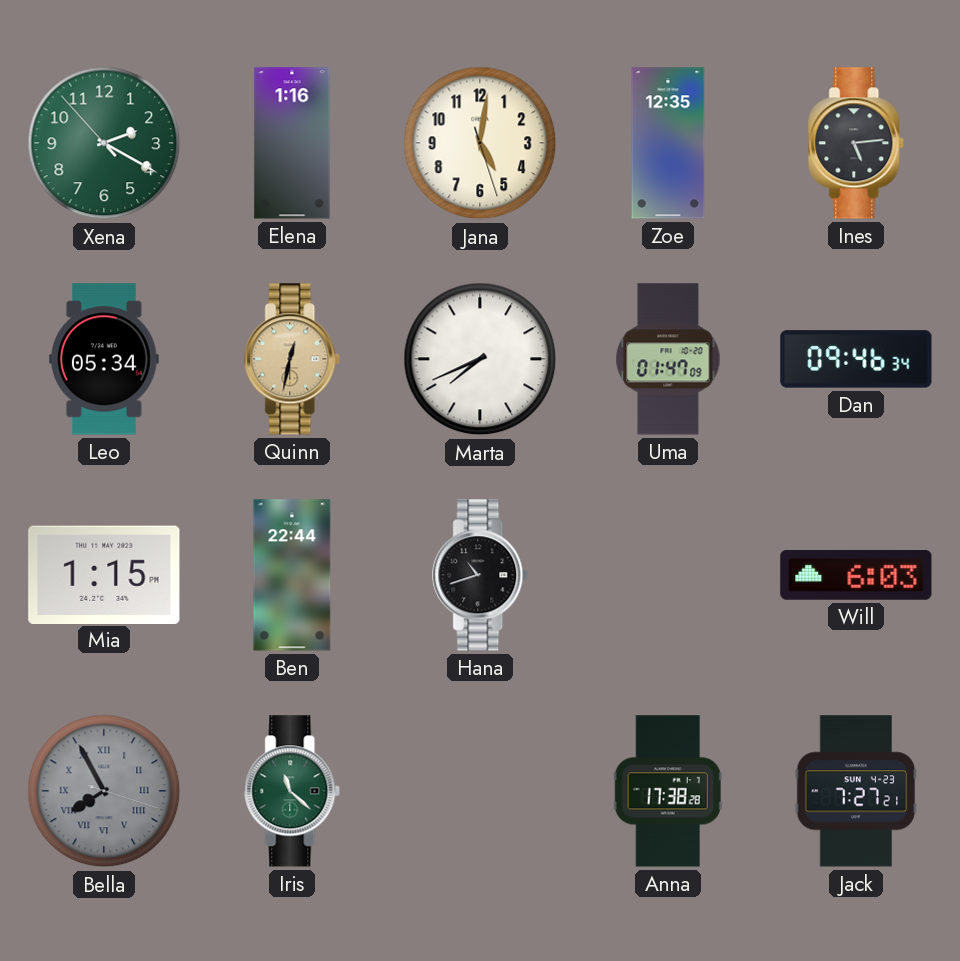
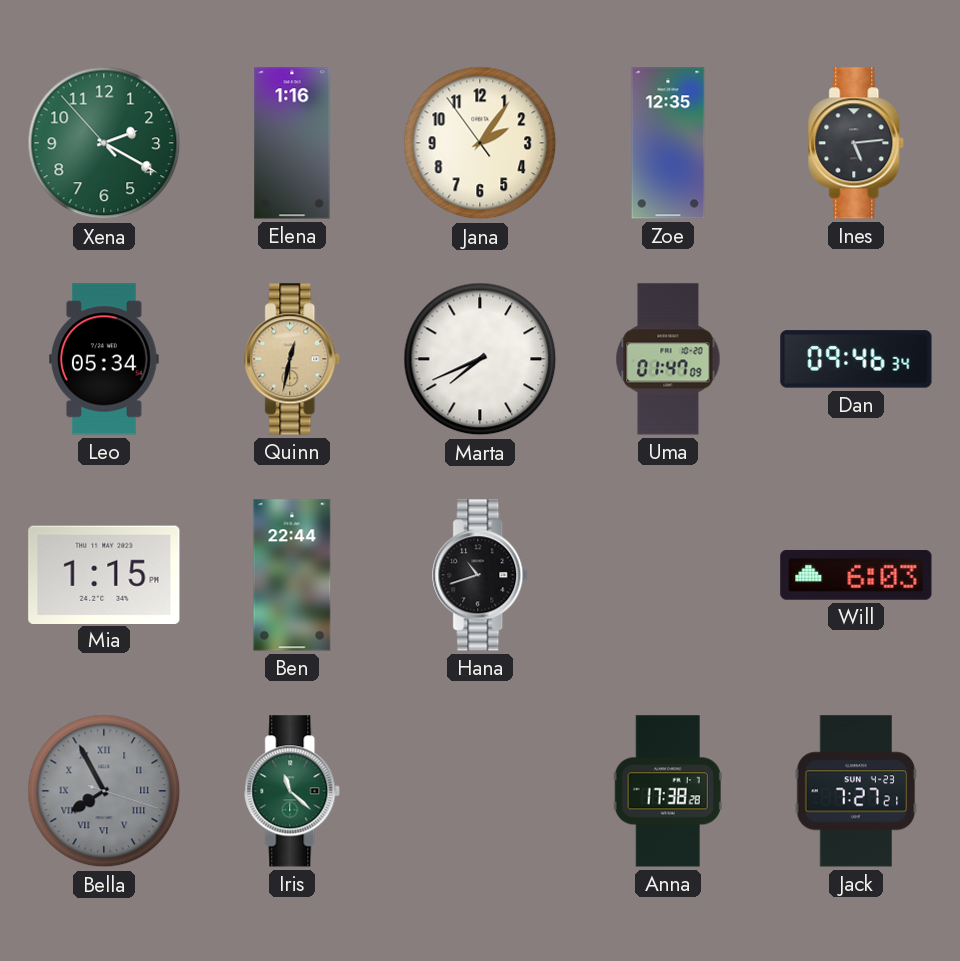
Jana: 5:01 -> 2:05
